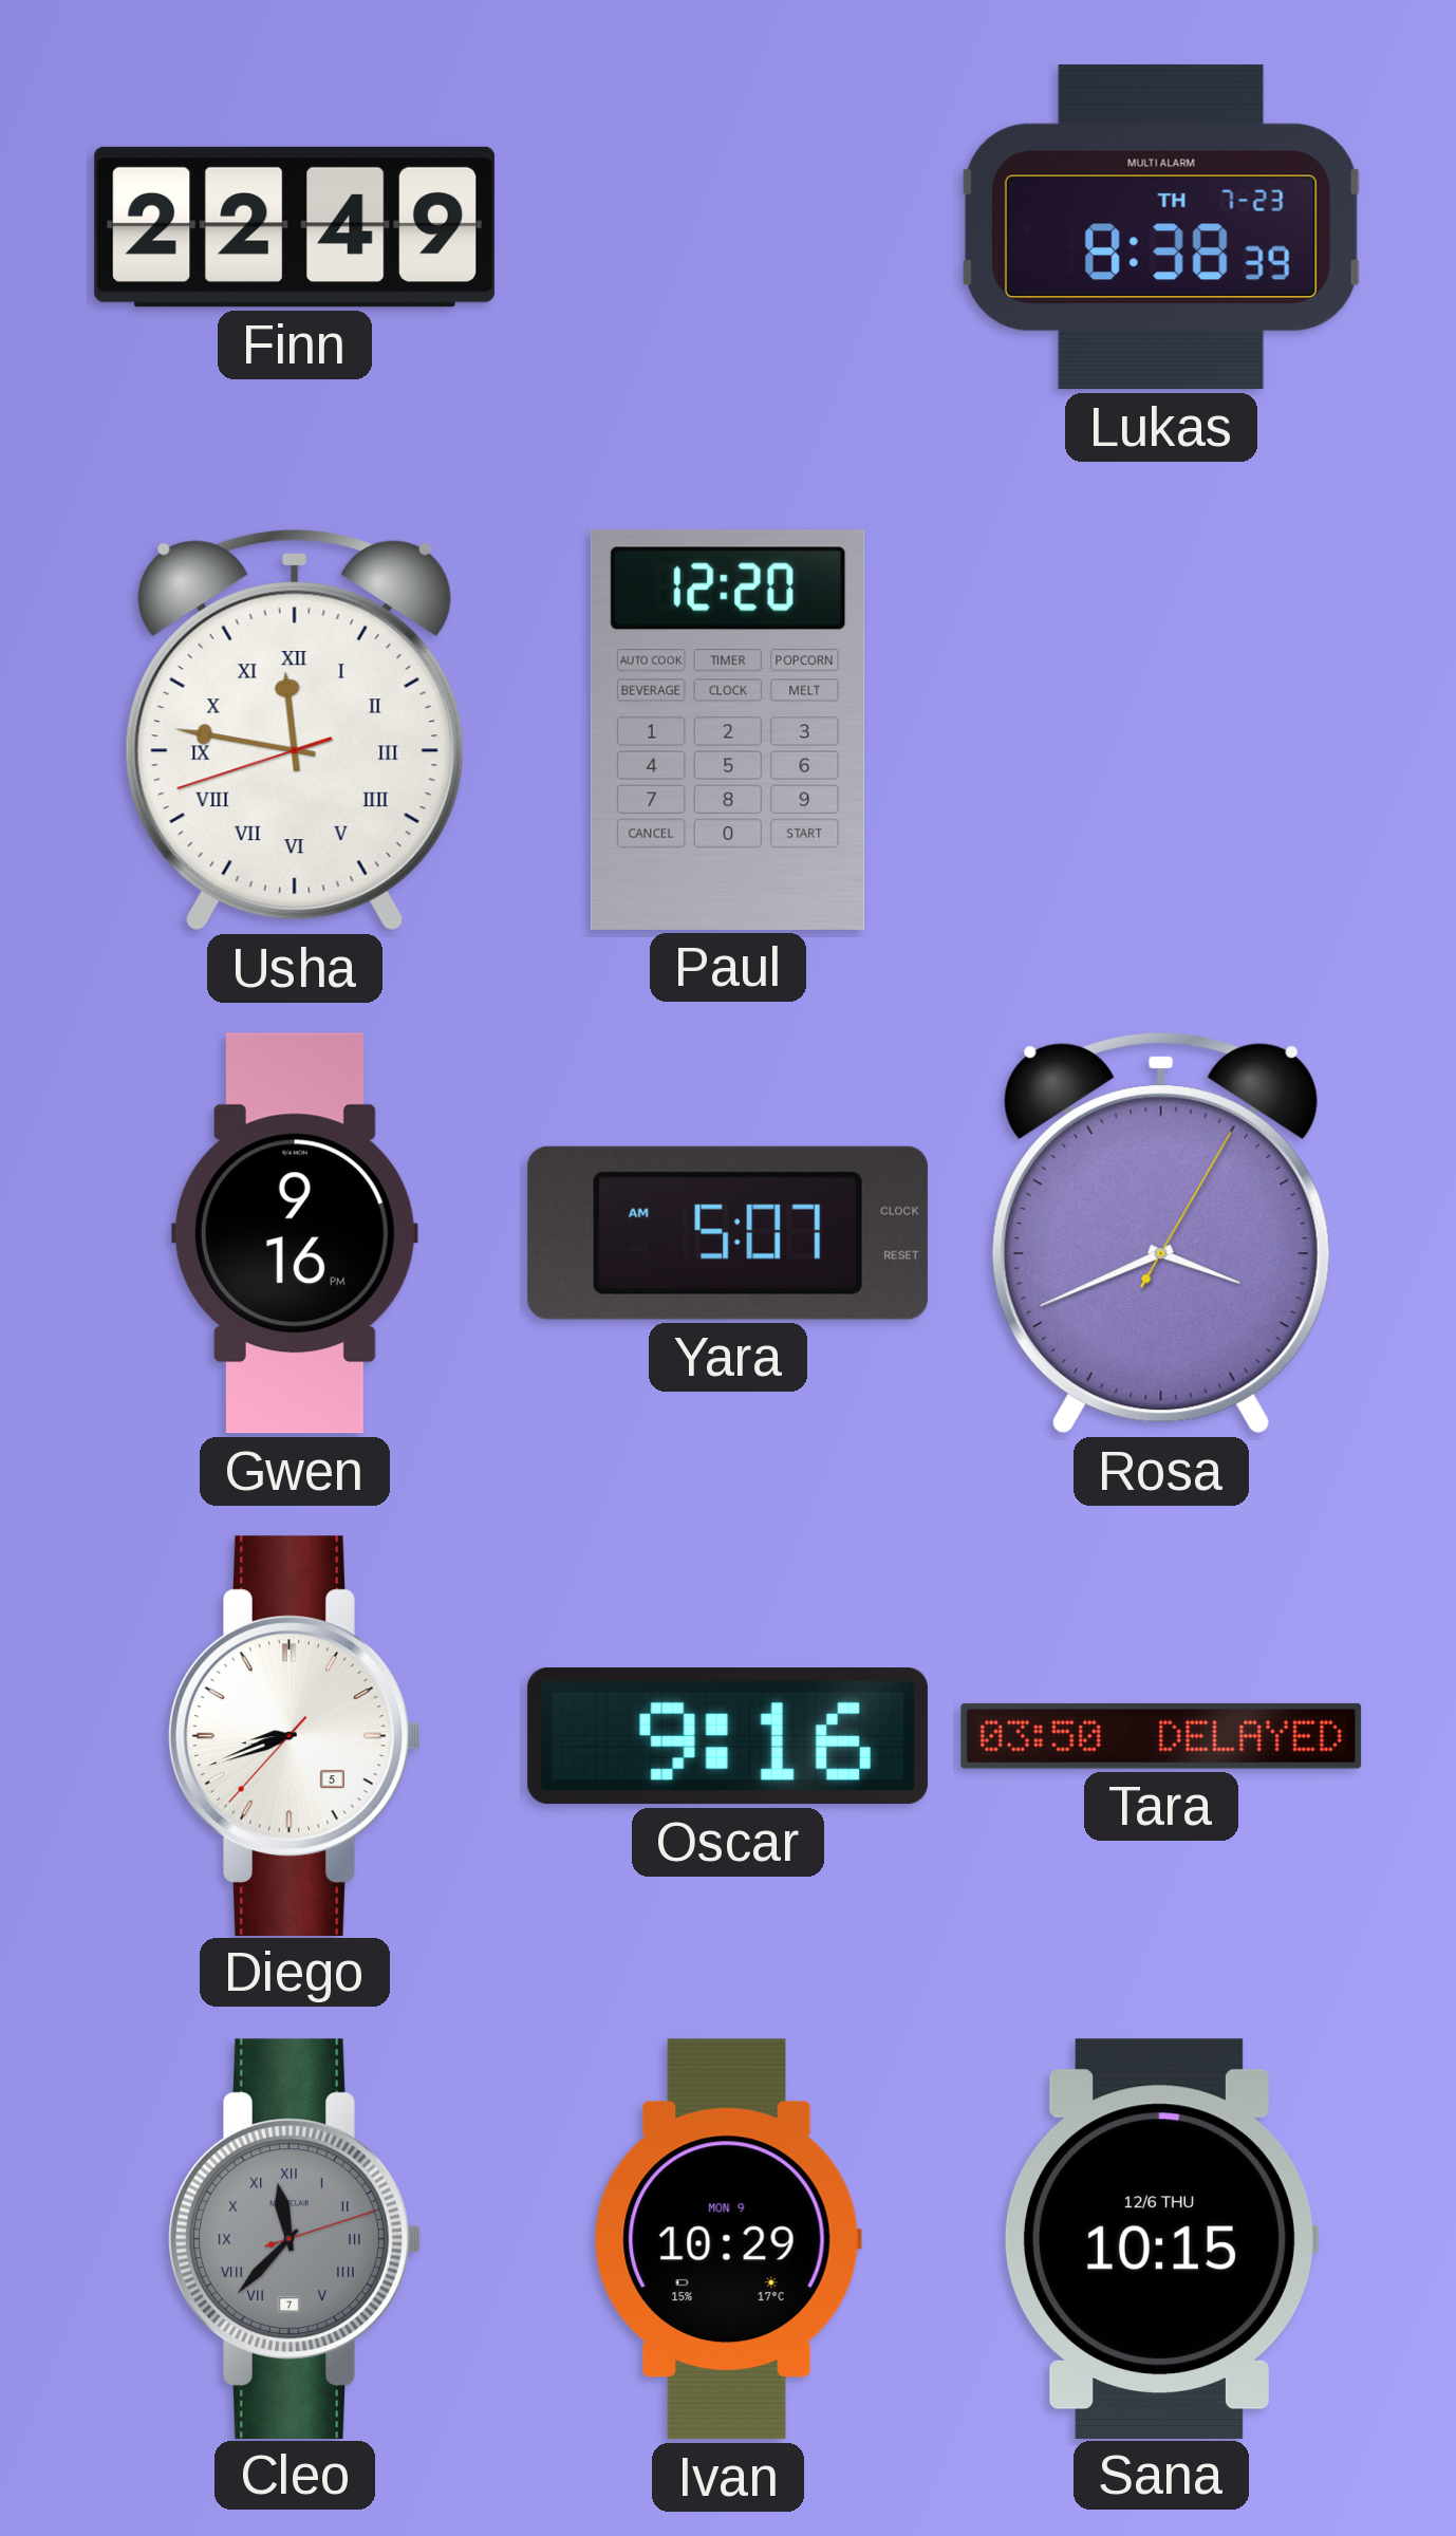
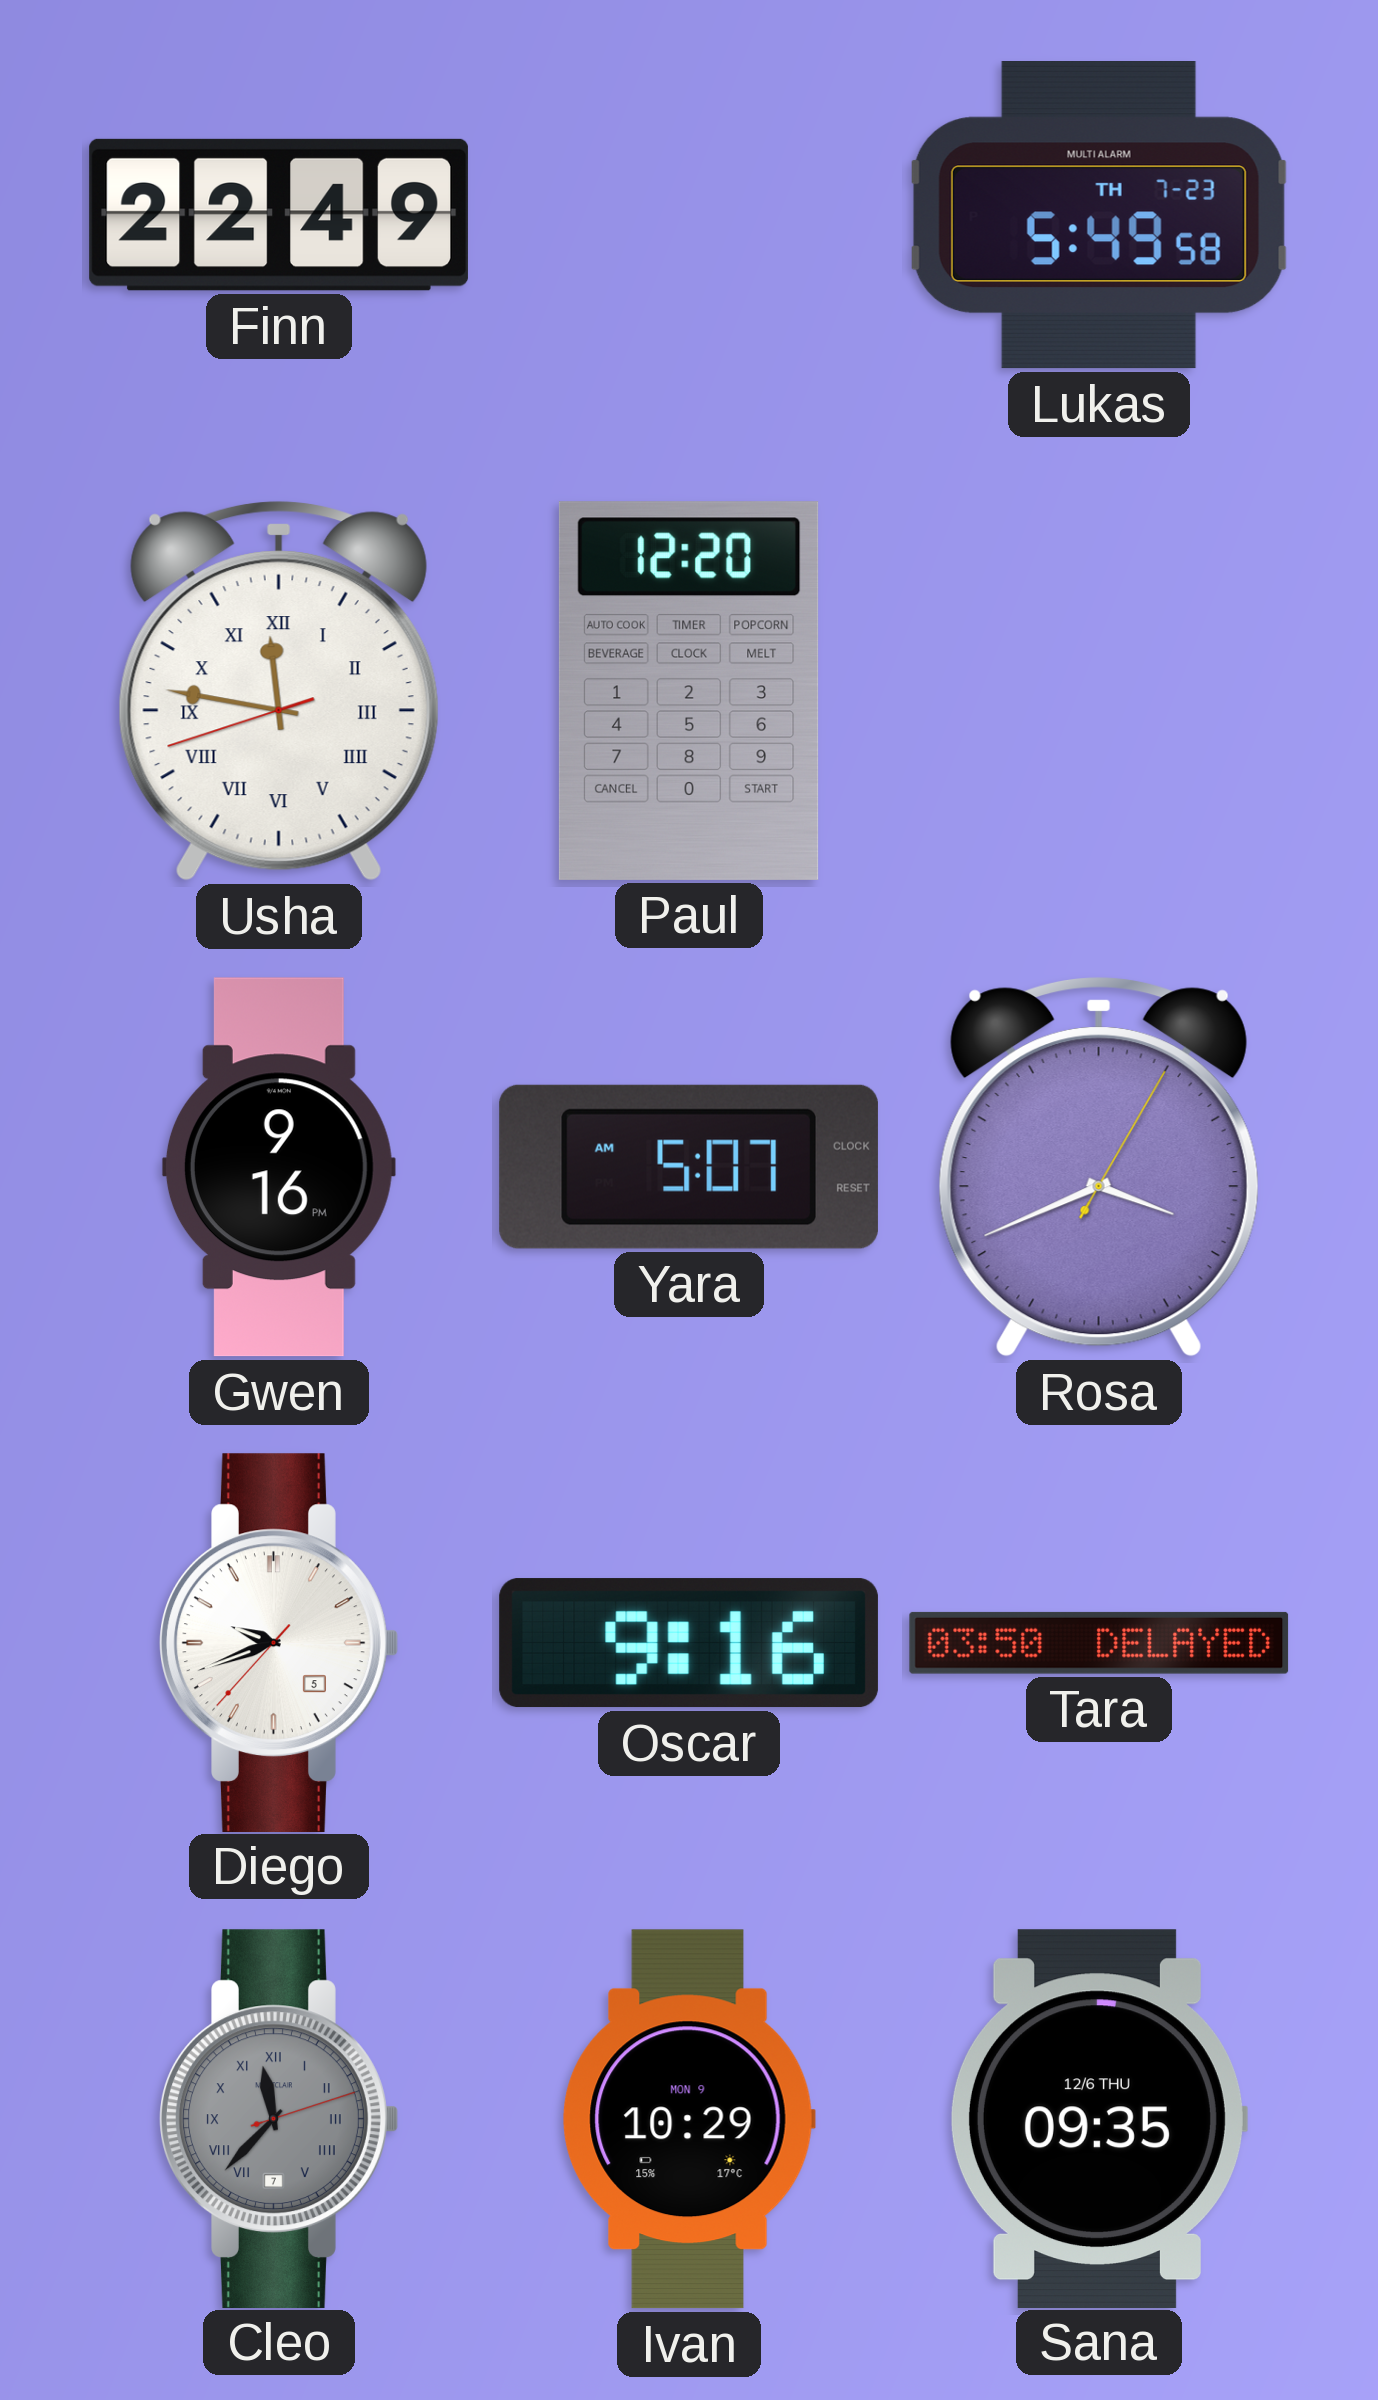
Lukas: 8:38 -> 5:49
Diego: 8:41 -> 9:41
Sana: 10:15 -> 09:35
